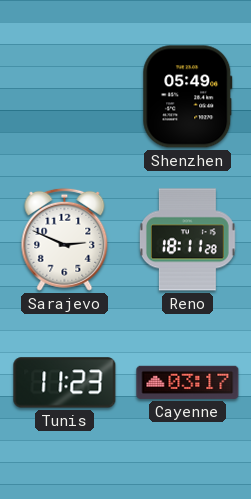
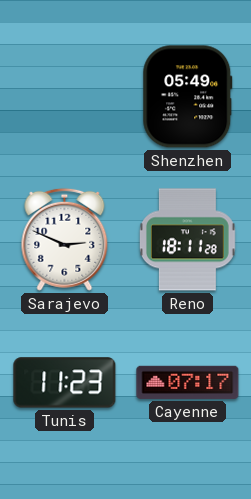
Cayenne: 03:17 -> 07:17
